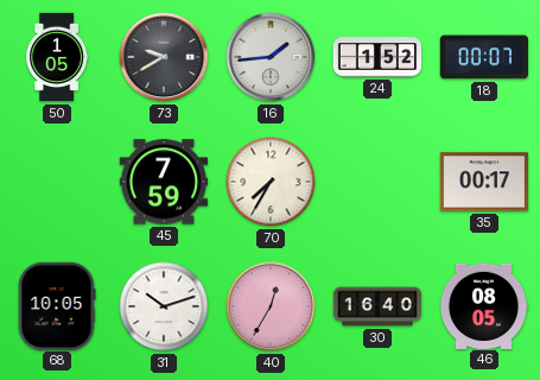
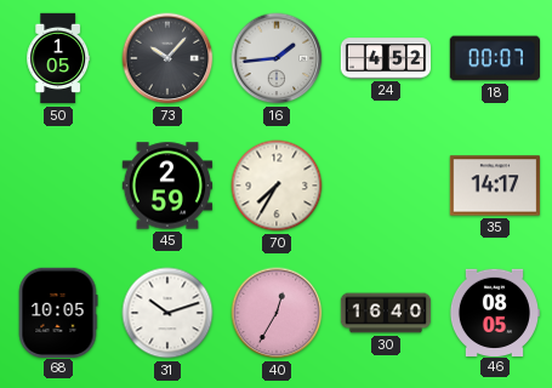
73: 9:40 -> 10:07
24: 1:52 -> 4:52
45: 7:59 -> 2:59
35: 00:17 -> 14:17
